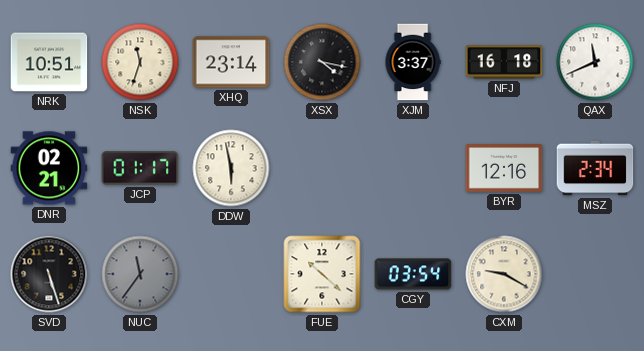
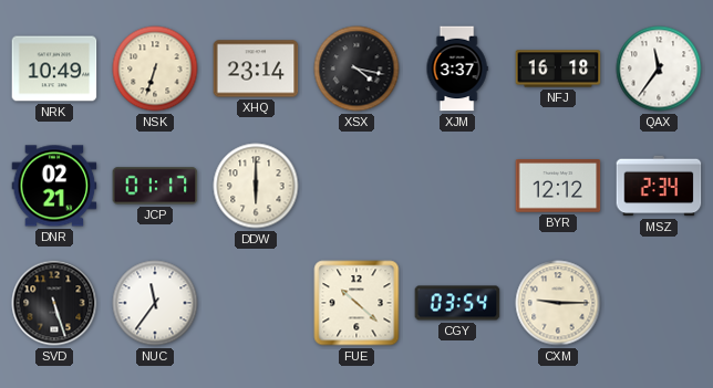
NRK: 10:51 -> 10:49
NSK: 11:33 -> 6:33
QAX: 11:41 -> 11:36
DDW: 5:58 -> 6:00
BYR: 12:16 -> 12:12
NUC dial: grey -> white
CXM: 9:20 -> 9:15
